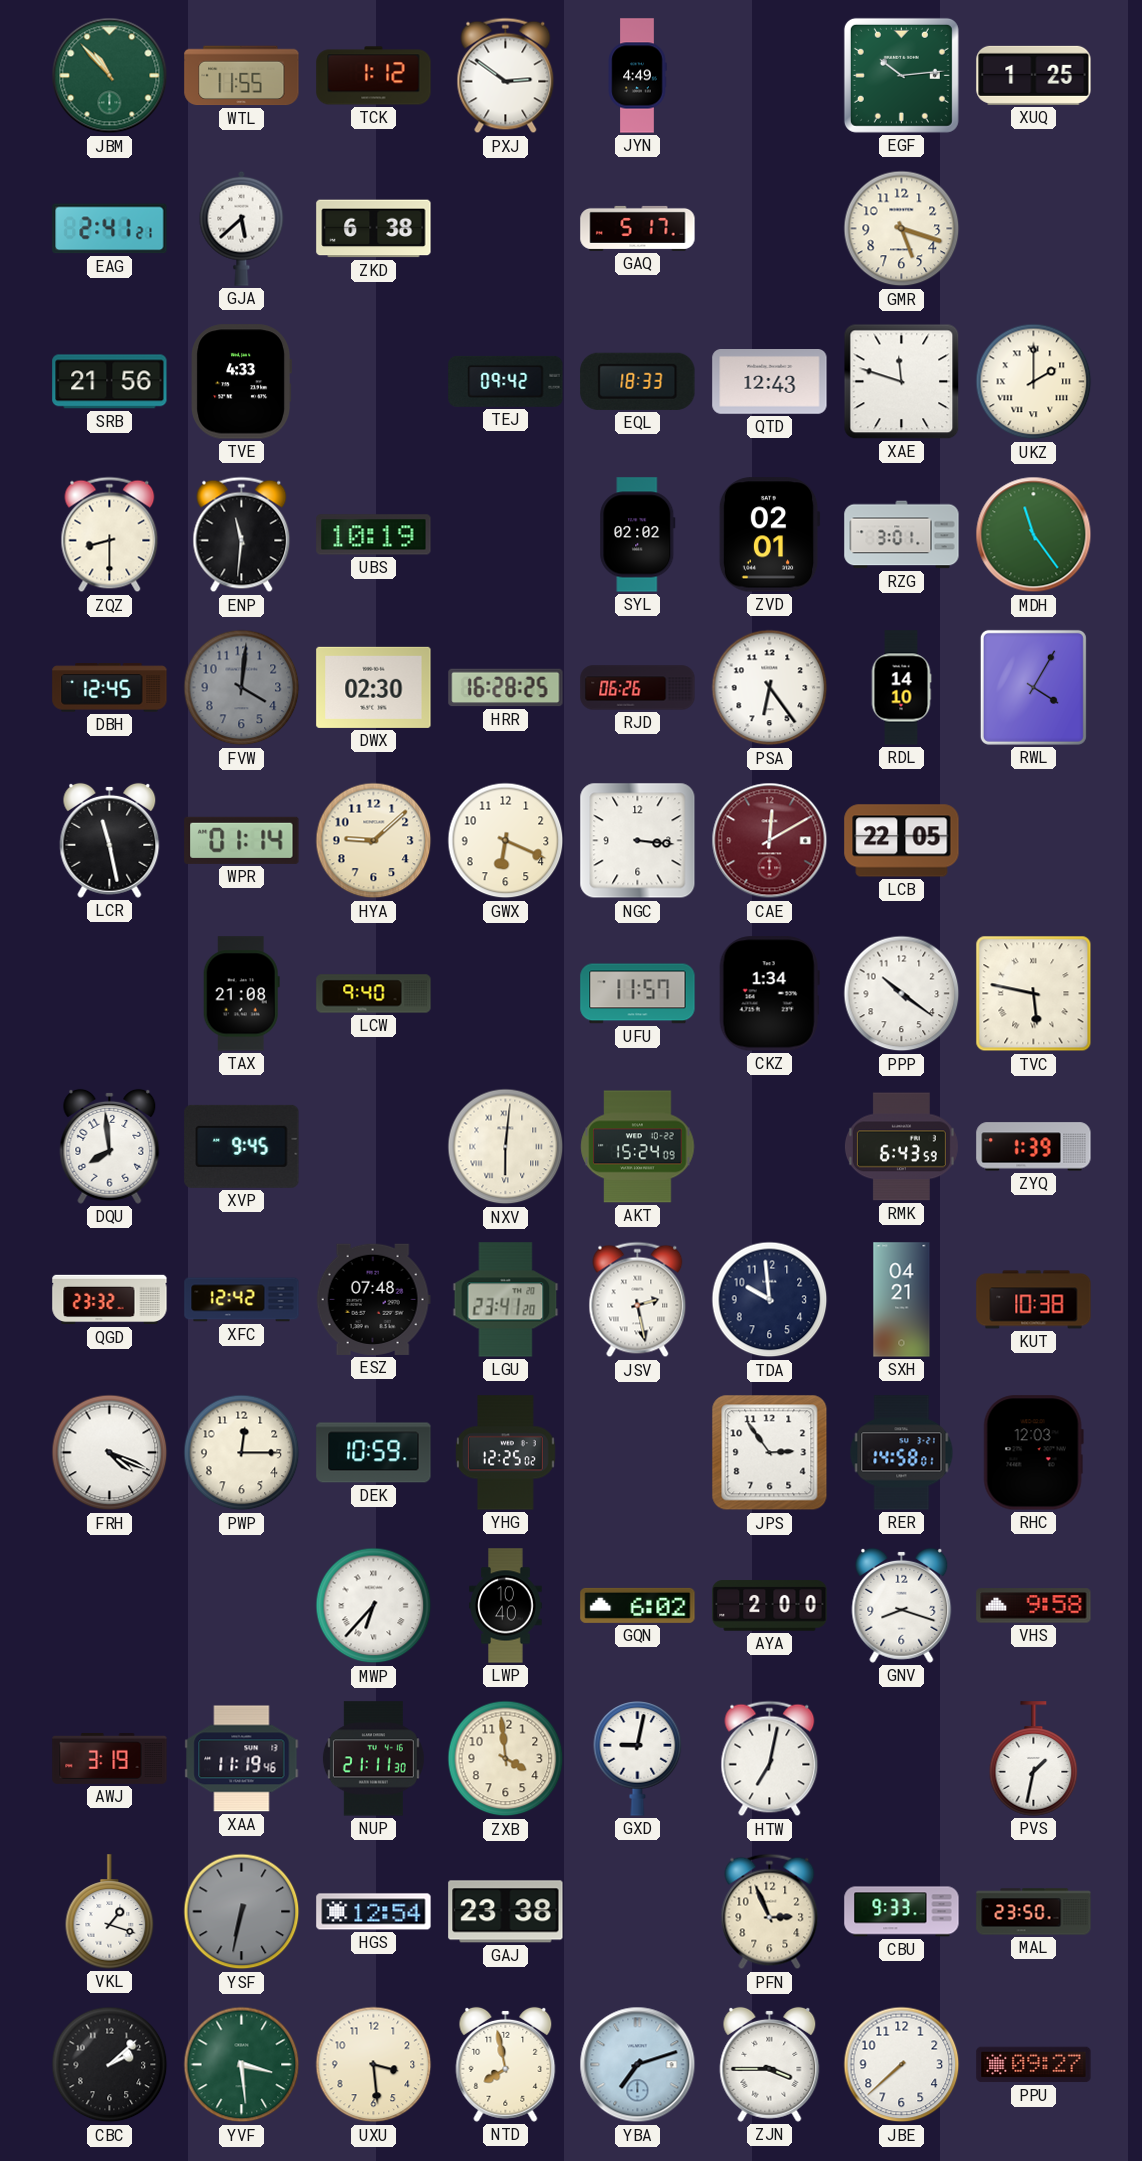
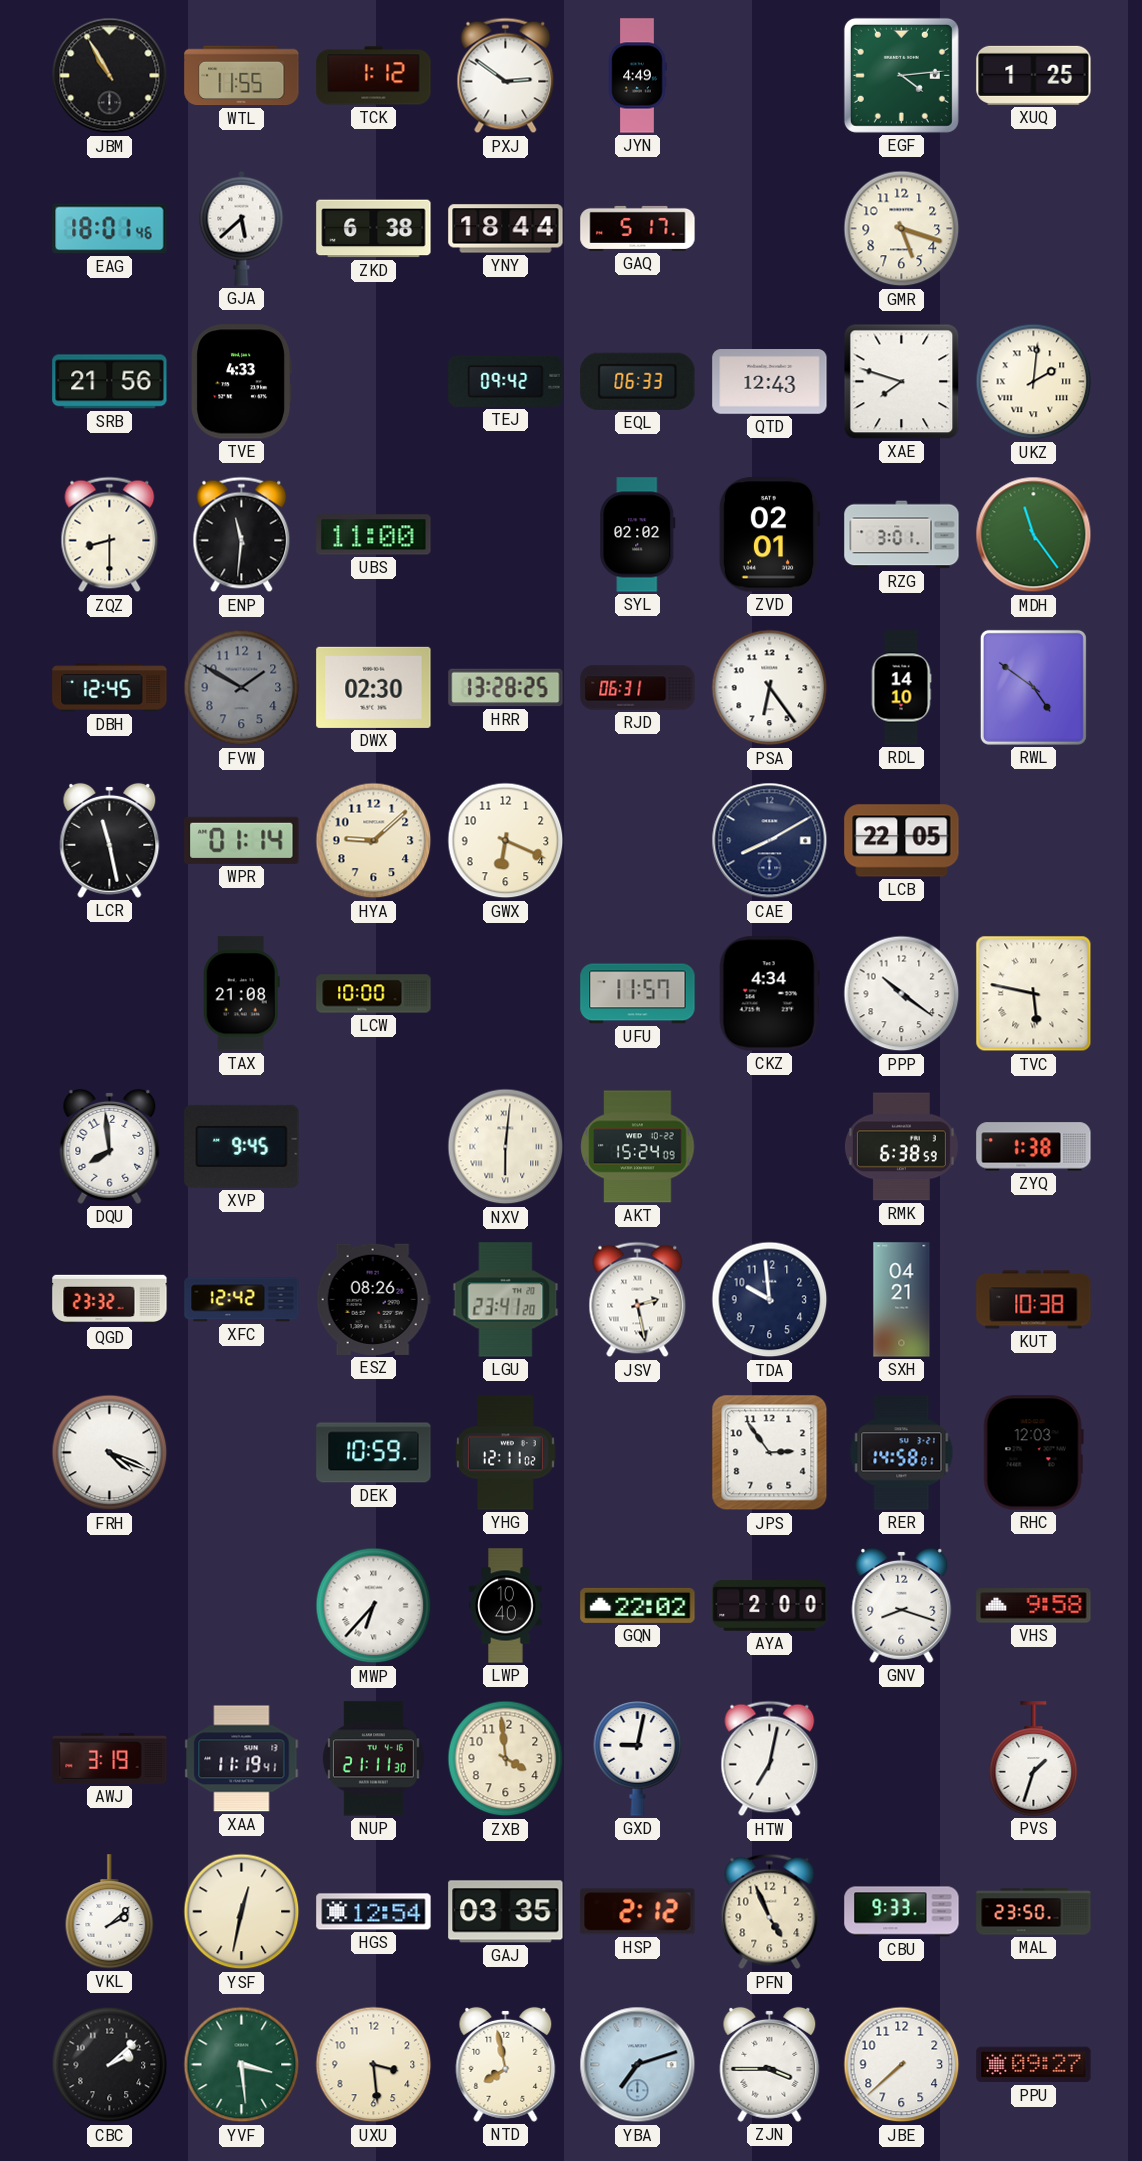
JBM: 10:53 -> 10:55
JBM dial: green -> black
EGF: 10:14 -> 4:14
EAG: 2:41 -> 18:01
YNY: none -> 18:44
EQL: 18:33 -> 06:33
XAE: 11:48 -> 7:48
UKZ: 2:00 -> 2:01
UBS: 10:19 -> 11:00
FVW: 4:01 -> 1:50
HRR: 16:28 -> 13:28
RJD: 06:26 -> 06:31
RWL: 4:05 -> 4:51
NGC: 3:16 -> none
CAE: 12:10 -> 8:10
CAE dial: burgundy -> navy
LCW: 9:40 -> 10:00
CKZ: 1:34 -> 4:34
RMK: 6:43 -> 6:38
ZYQ: 1:39 -> 1:38
ESZ: 07:48 -> 08:26
PWP: 12:15 -> none
YHG: 12:25 -> 12:11
GQN: 6:02 -> 22:02
XAA: 11:19:46 -> 11:19:41
PVS: 1:32 -> 1:33
VKL: 1:18 -> 2:08
YSF: 6:32 -> 12:32
YSF dial: grey -> cream
GAJ: 23:38 -> 03:35
HSP: none -> 2:12
PFN: 2:56 -> 4:56
